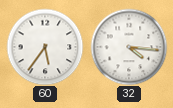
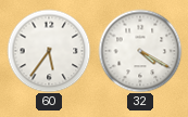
32: 4:16 -> 4:20
